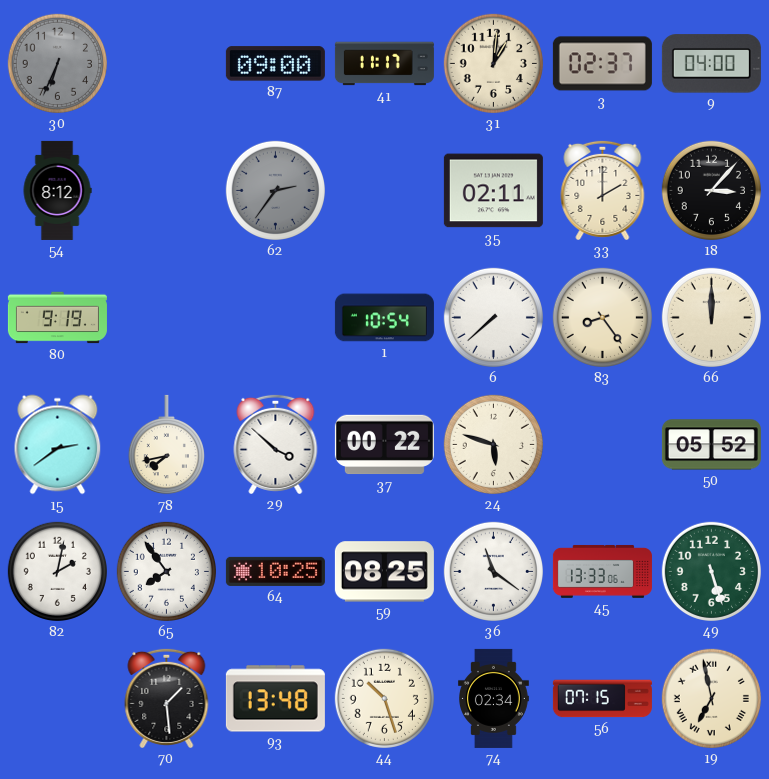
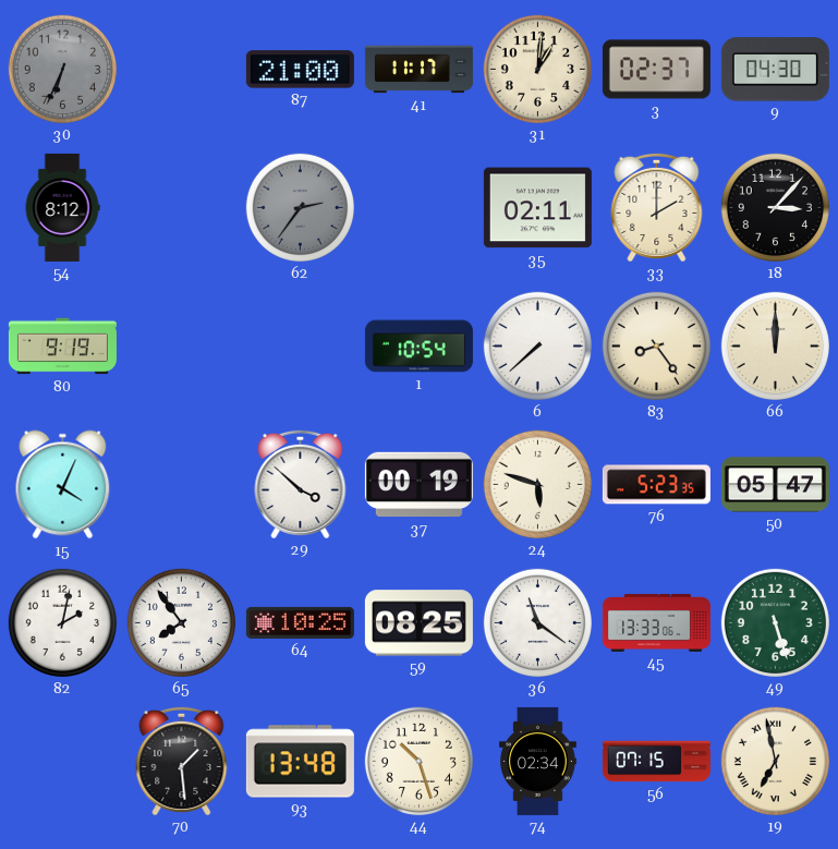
87: 09:00 -> 21:00
9: 04:00 -> 04:30
15: 2:39 -> 4:04
78: 7:43 -> none
37: 00:22 -> 00:19
76: none -> 5:23
50: 05:52 -> 05:47
